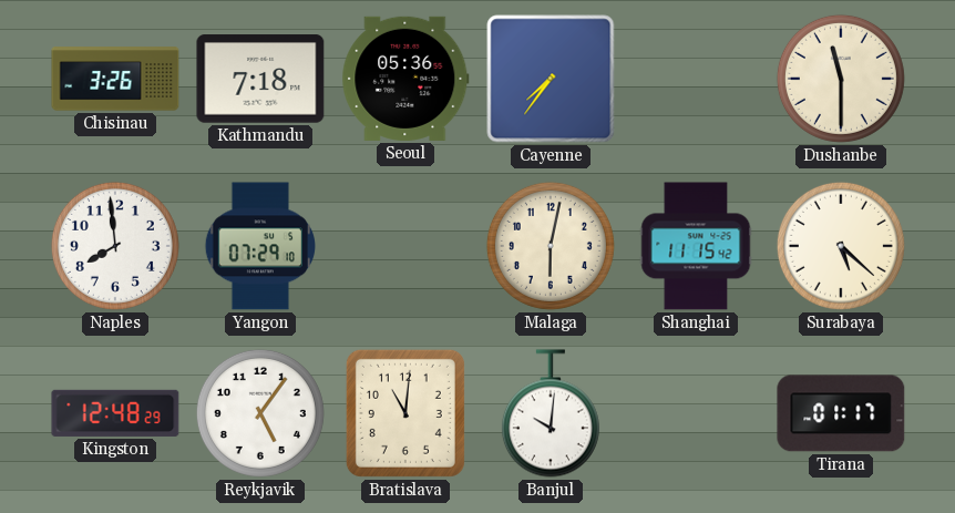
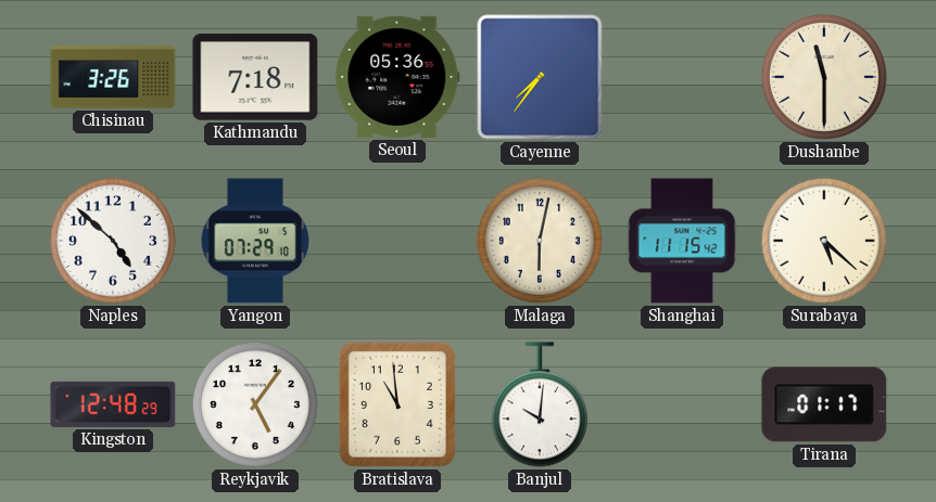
Naples: 7:59 -> 4:52
Bratislava: 11:01 -> 10:59
